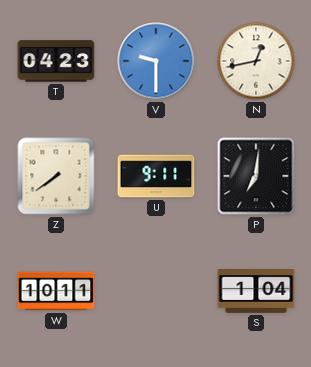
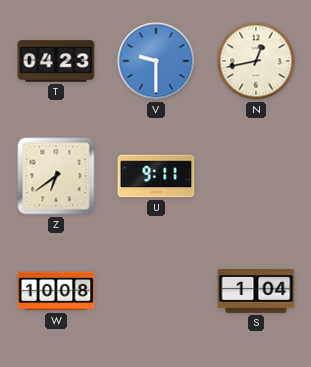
Z: 7:39 -> 6:39
P: 7:01 -> none
W: 10:11 -> 10:08
